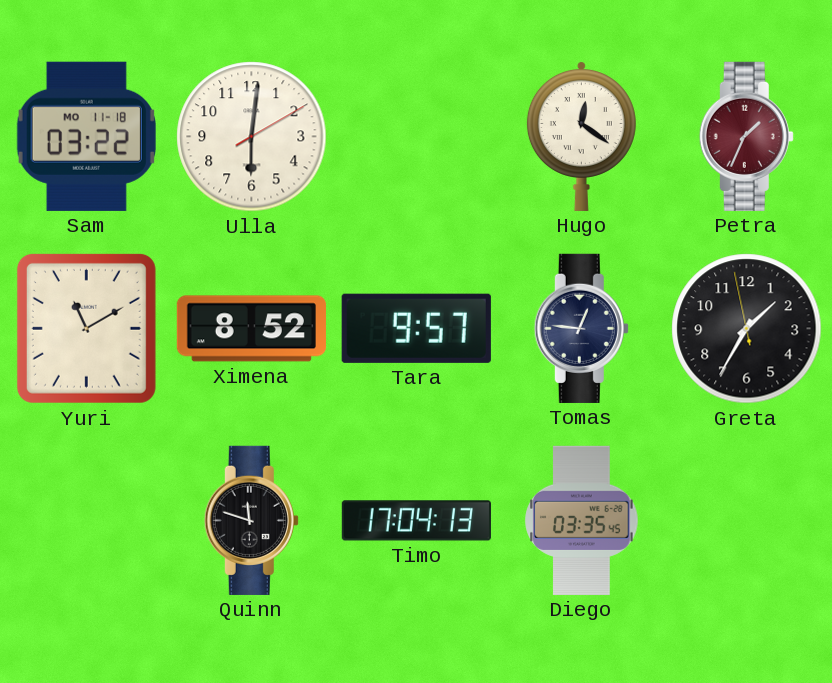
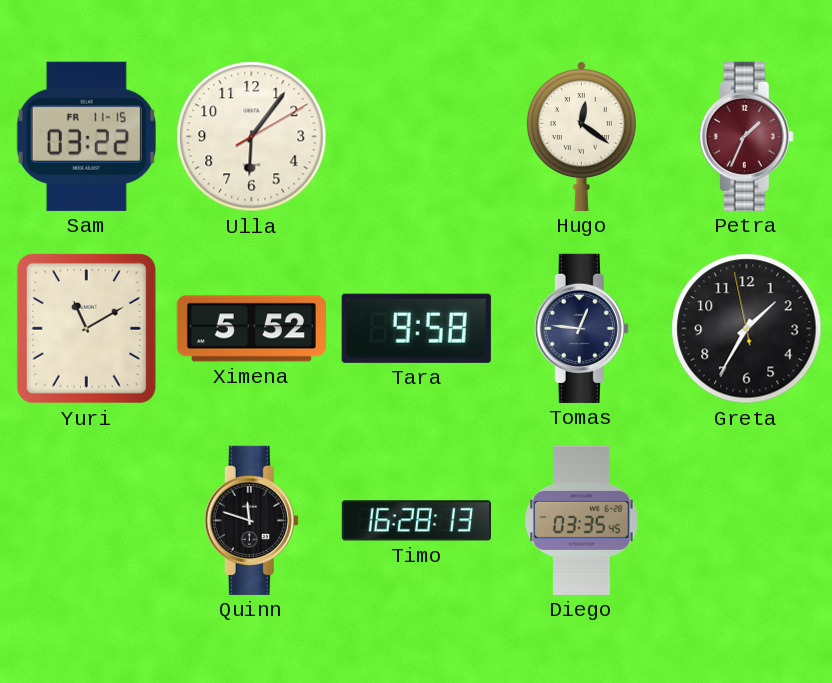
Sam date: MO 11-18 -> FR 11-15
Ulla: 6:01 -> 6:06
Ximena: 8:52 -> 5:52
Tara: 9:57 -> 9:58
Timo: 17:04 -> 16:28
